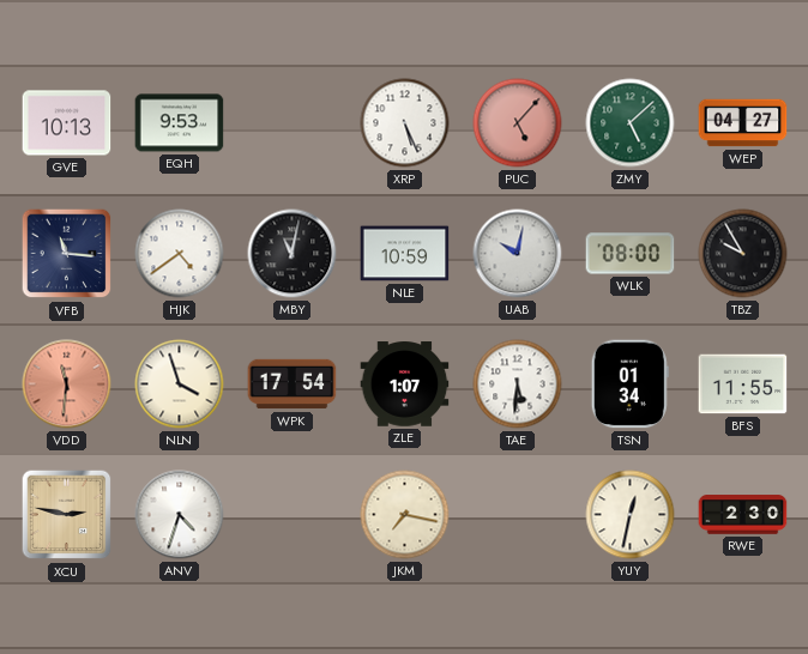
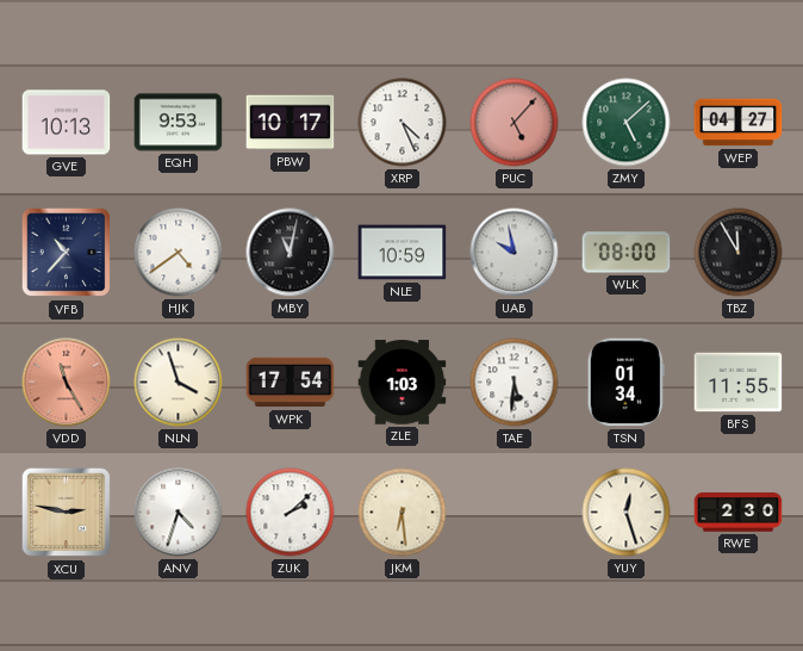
PBW: none -> 10:17
XRP: 5:26 -> 4:26
VFB: 11:16 -> 10:37
UAB: 10:02 -> 9:58
TBZ: 9:55 -> 11:55
VDD: 11:31 -> 11:25
ZLE: 1:07 -> 1:03
ZUK: none -> 2:08
JKM: 7:17 -> 6:29
YUY: 12:32 -> 12:27
